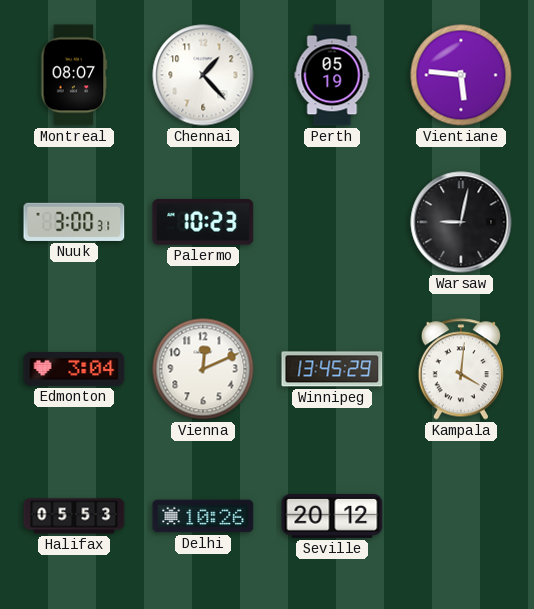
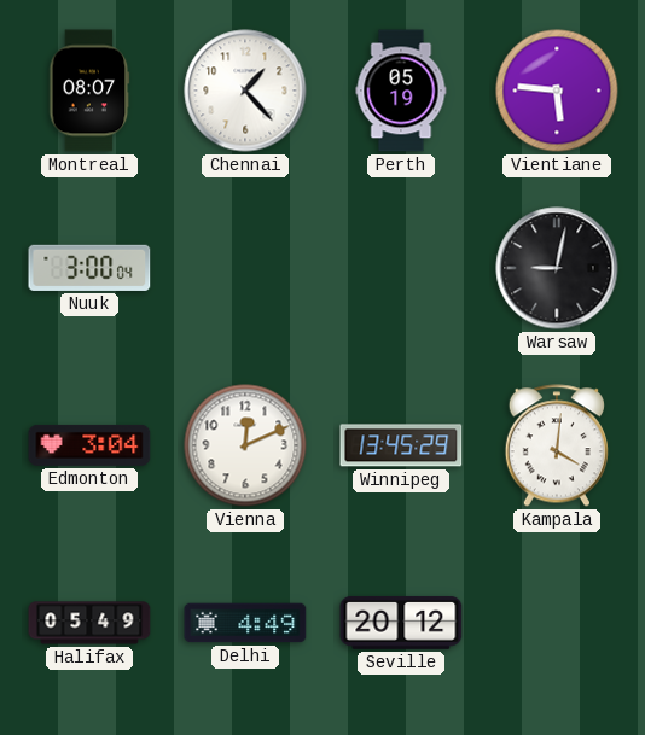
Nuuk: 3:00:31 -> 3:00:04
Palermo: 10:23 -> none
Halifax: 05:53 -> 05:49
Delhi: 10:26 -> 4:49
